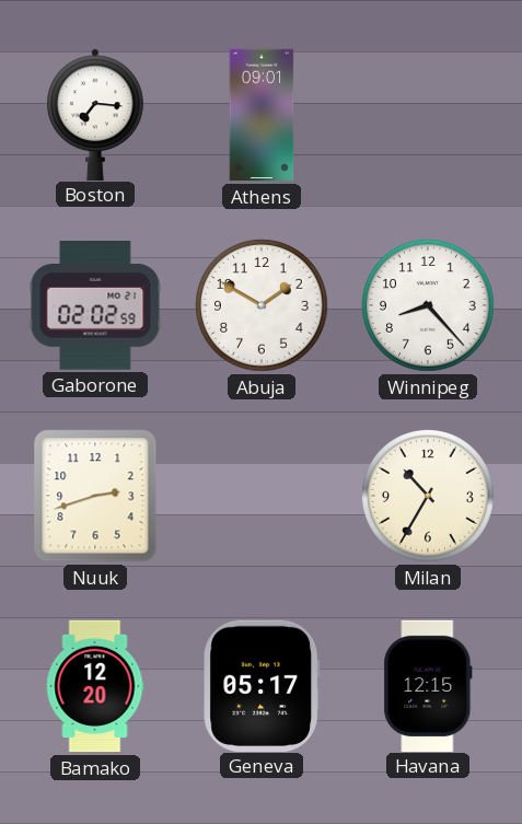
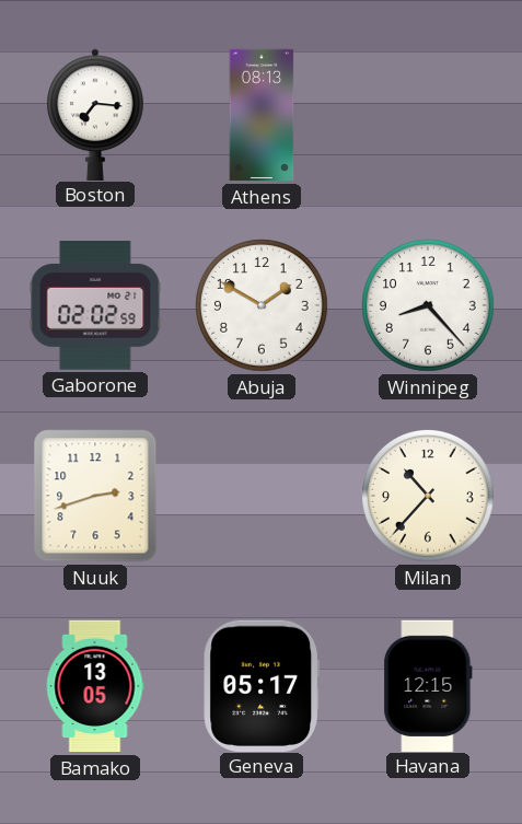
Athens: 09:01 -> 08:13
Milan: 10:35 -> 10:37
Bamako: 12:20 -> 13:05
